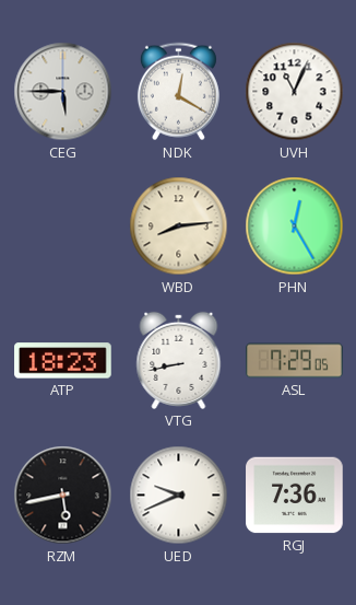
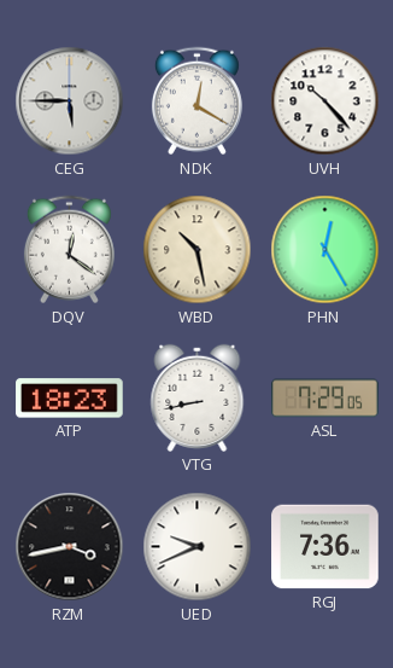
UVH: 11:04 -> 10:23
DQV: none -> 12:21
WBD: 8:14 -> 10:28
RZM: 5:43 -> 3:43
